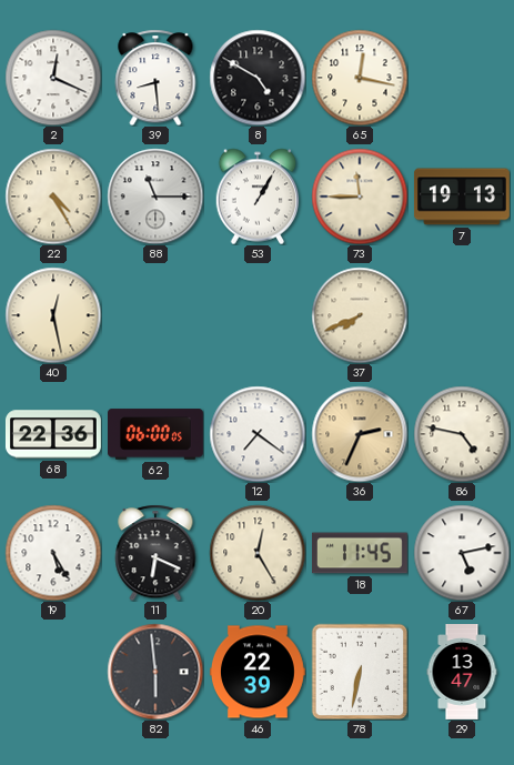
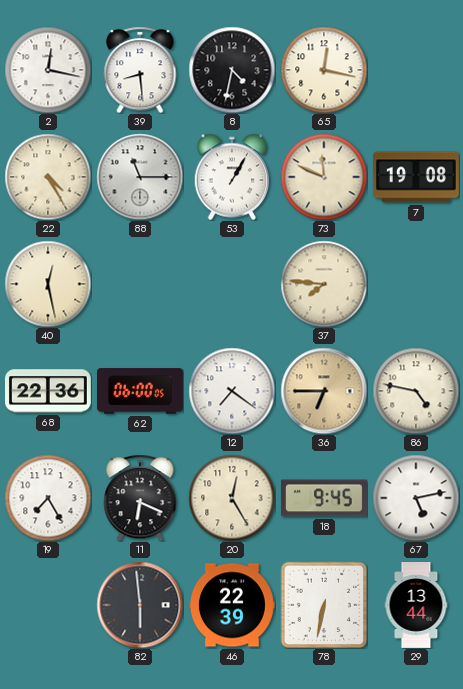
2: 12:19 -> 12:17
8: 4:50 -> 4:32
73: 11:45 -> 11:49
7: 19:13 -> 19:08
37: 7:41 -> 7:46
36: 2:34 -> 6:45
19: 5:25 -> 7:25
18: 11:45 -> 9:45
29: 13:47 -> 13:44
